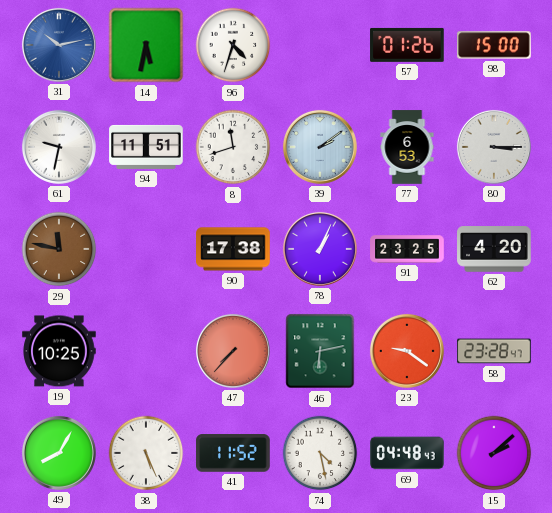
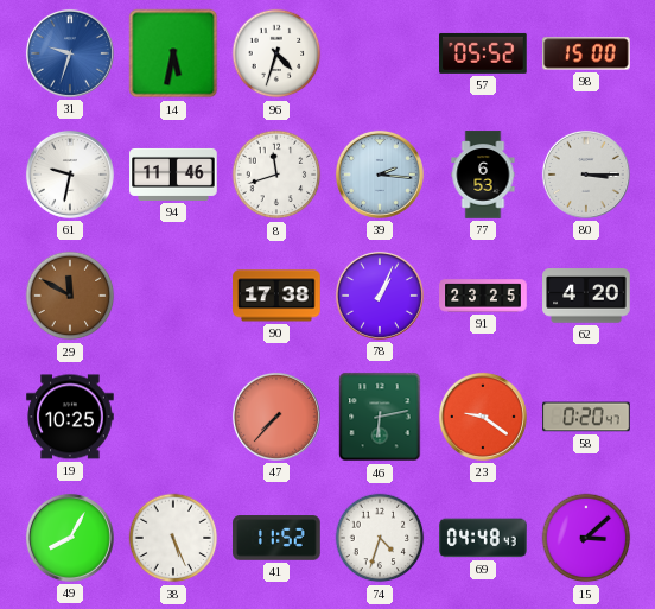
31: 10:13 -> 9:33
57: 01:26 -> 05:52
94: 11:51 -> 11:46
39: 2:09 -> 2:16
29: 11:47 -> 11:50
58: 23:28 -> 0:20
74: 4:28 -> 4:33
15: 2:08 -> 3:08
